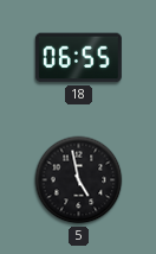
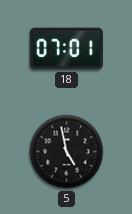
18: 06:55 -> 07:01
